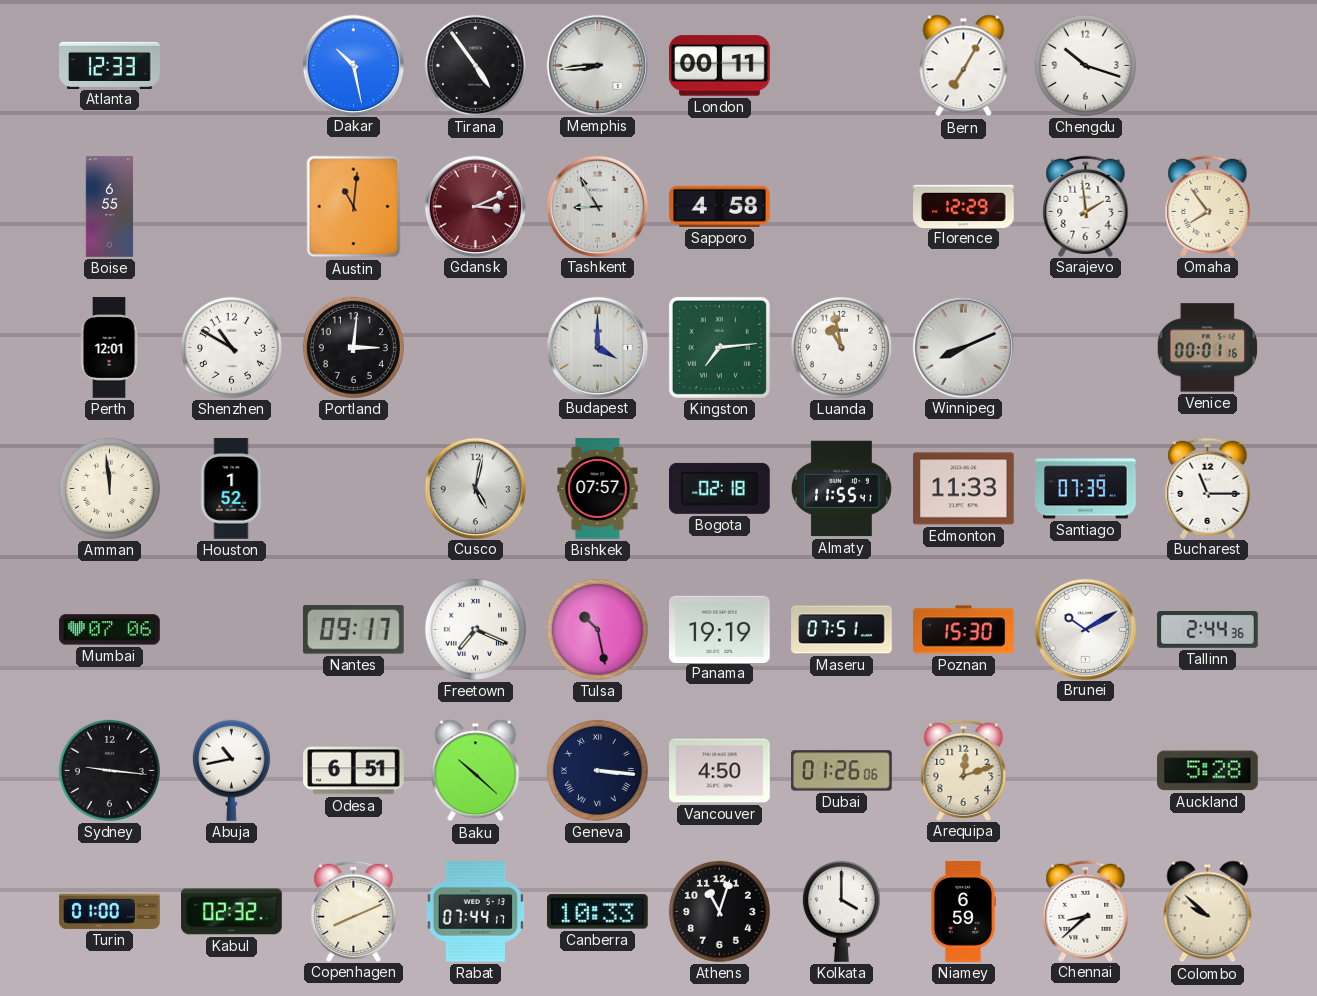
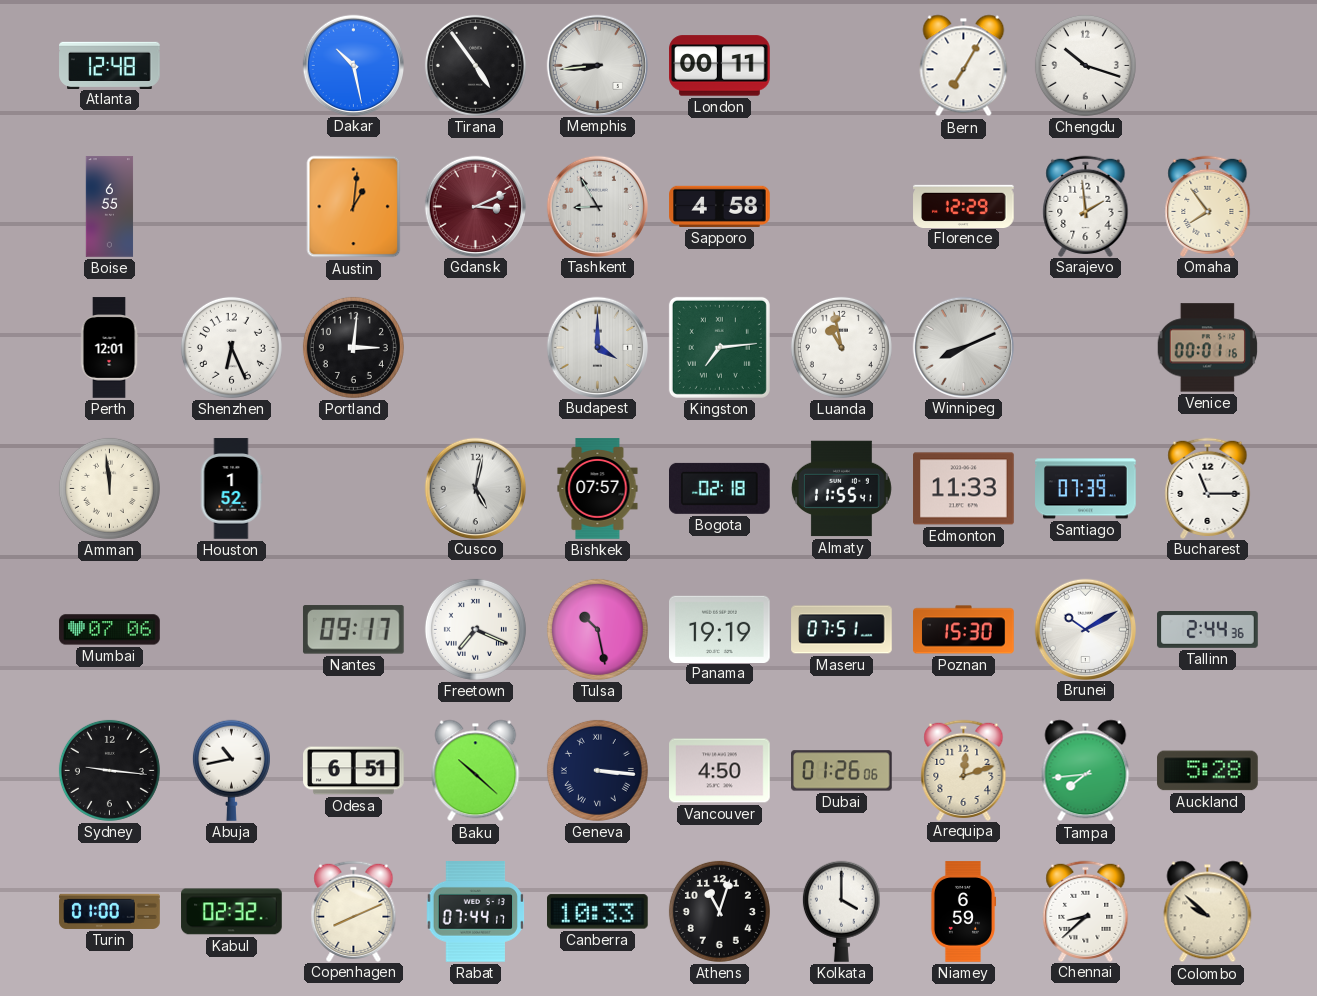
Atlanta: 12:33 -> 12:48
Austin: 11:01 -> 1:01
Shenzhen: 10:50 -> 6:26
Tampa: none -> 7:44
